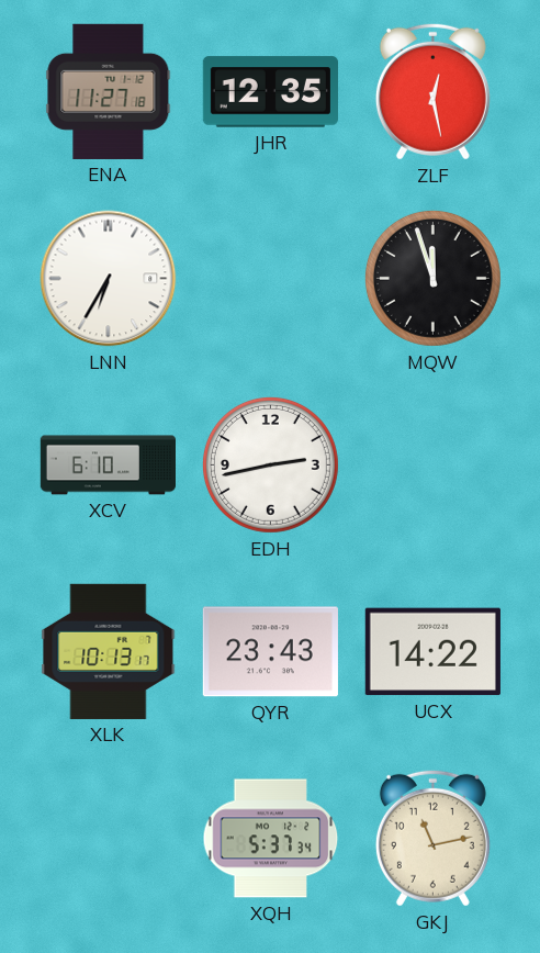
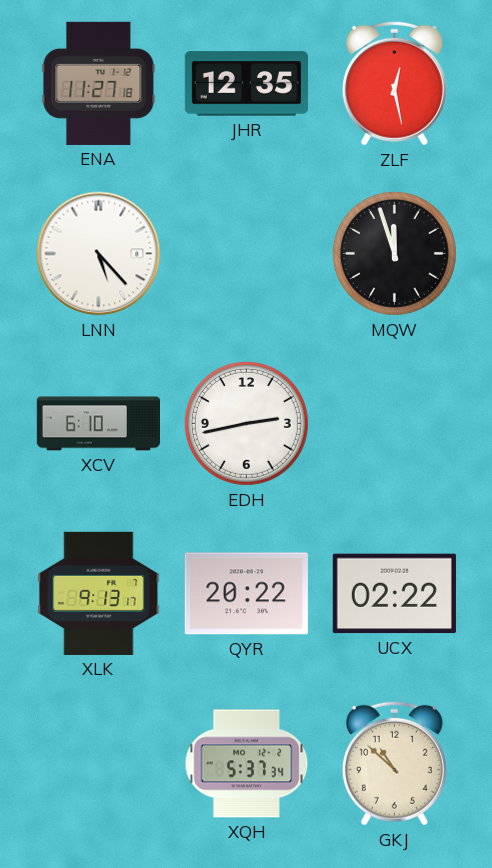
LNN: 6:35 -> 5:23
XLK: 10:13 -> 9:13
QYR: 23:43 -> 20:22
UCX: 14:22 -> 02:22
GKJ: 11:13 -> 10:52
